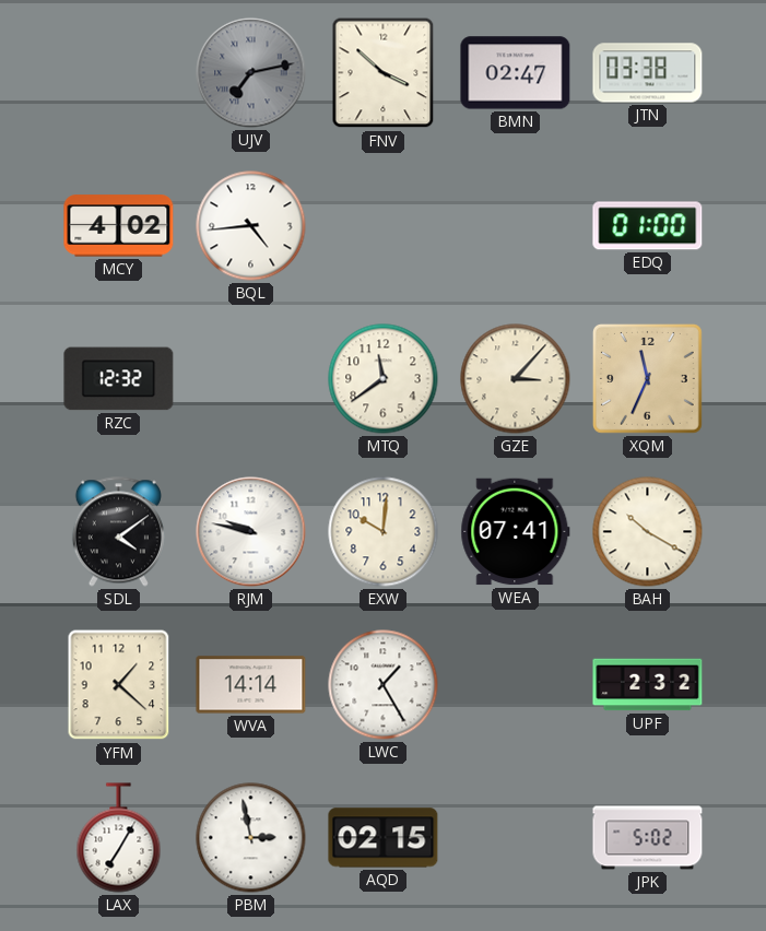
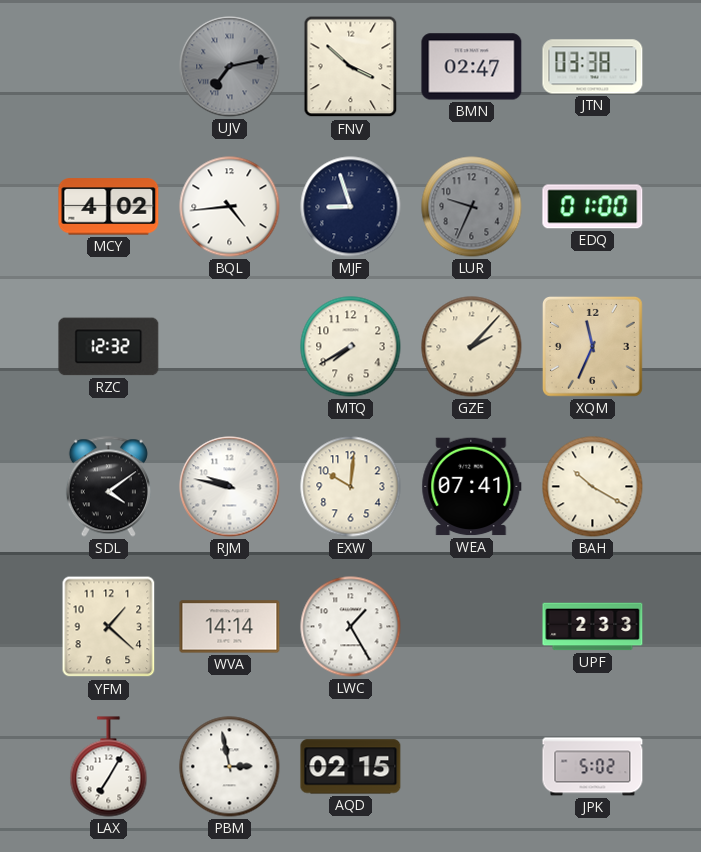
MJF: none -> 8:57
LUR: none -> 9:34
MTQ: 11:39 -> 7:40
GZE: 3:07 -> 2:07
UPF: 2:32 -> 2:33
